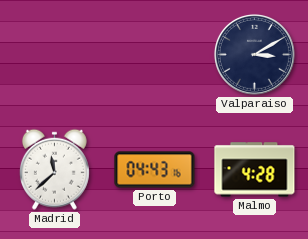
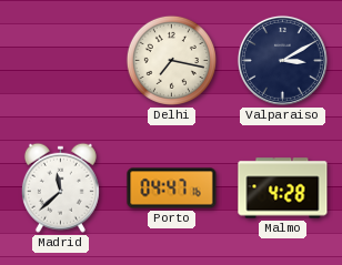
Delhi: none -> 7:17
Porto: 04:43 -> 04:47
